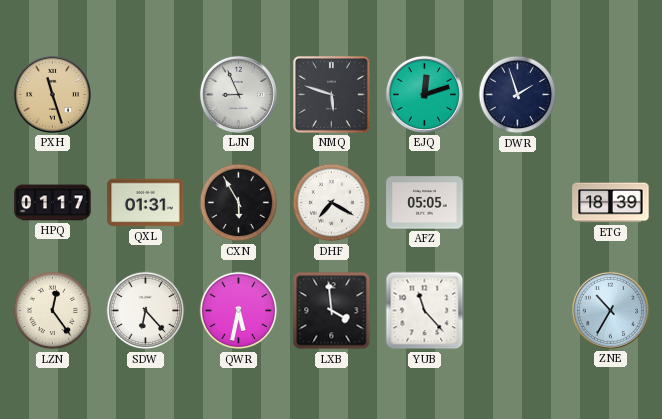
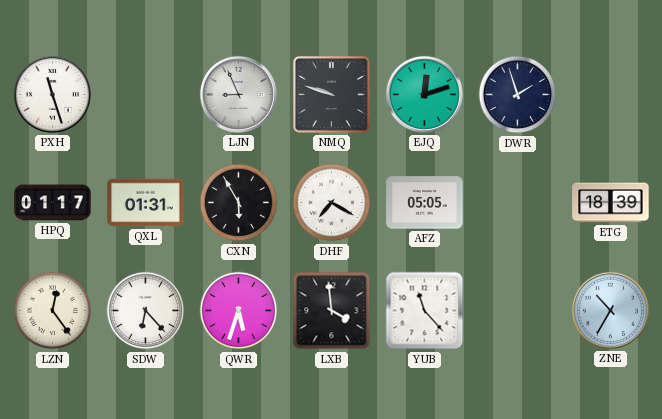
PXH dial: champagne -> white
NMQ: 5:48 -> 9:48
QWR: 5:32 -> 5:33
